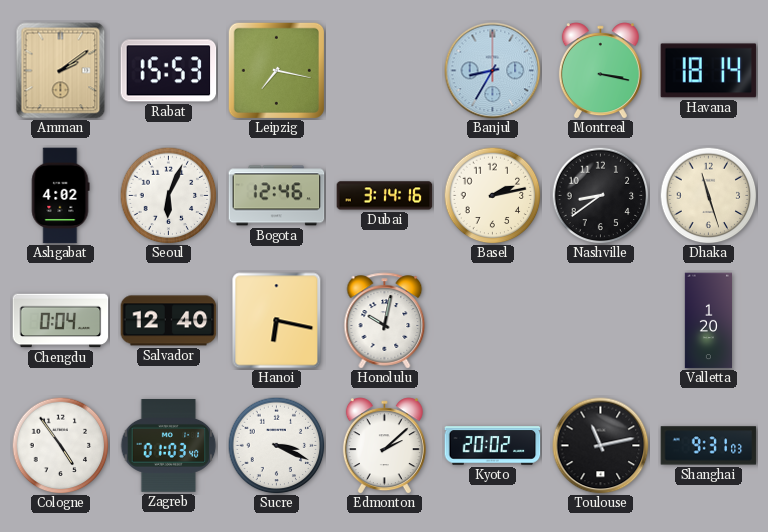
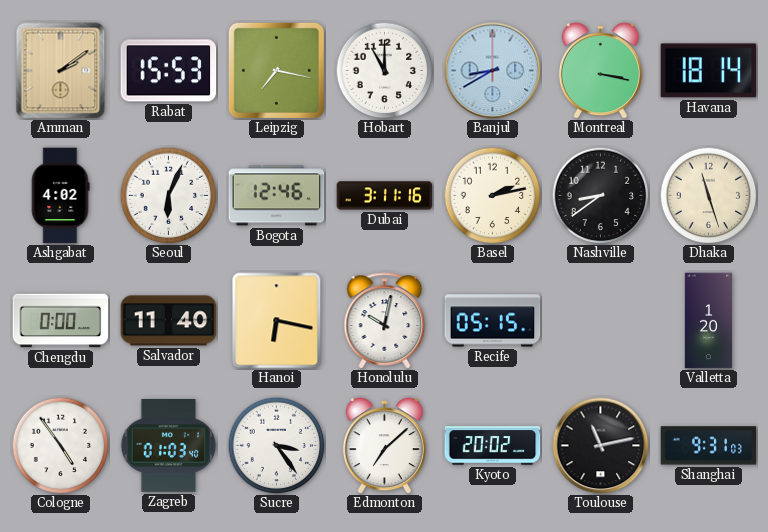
Hobart: none -> 11:00
Banjul: 8:35 -> 8:40
Dubai: 3:14 -> 3:11
Chengdu: 0:04 -> 0:00
Salvador: 12:40 -> 11:40
Recife: none -> 05:15
Sucre: 3:19 -> 3:24
Edmonton: 2:08 -> 7:08
